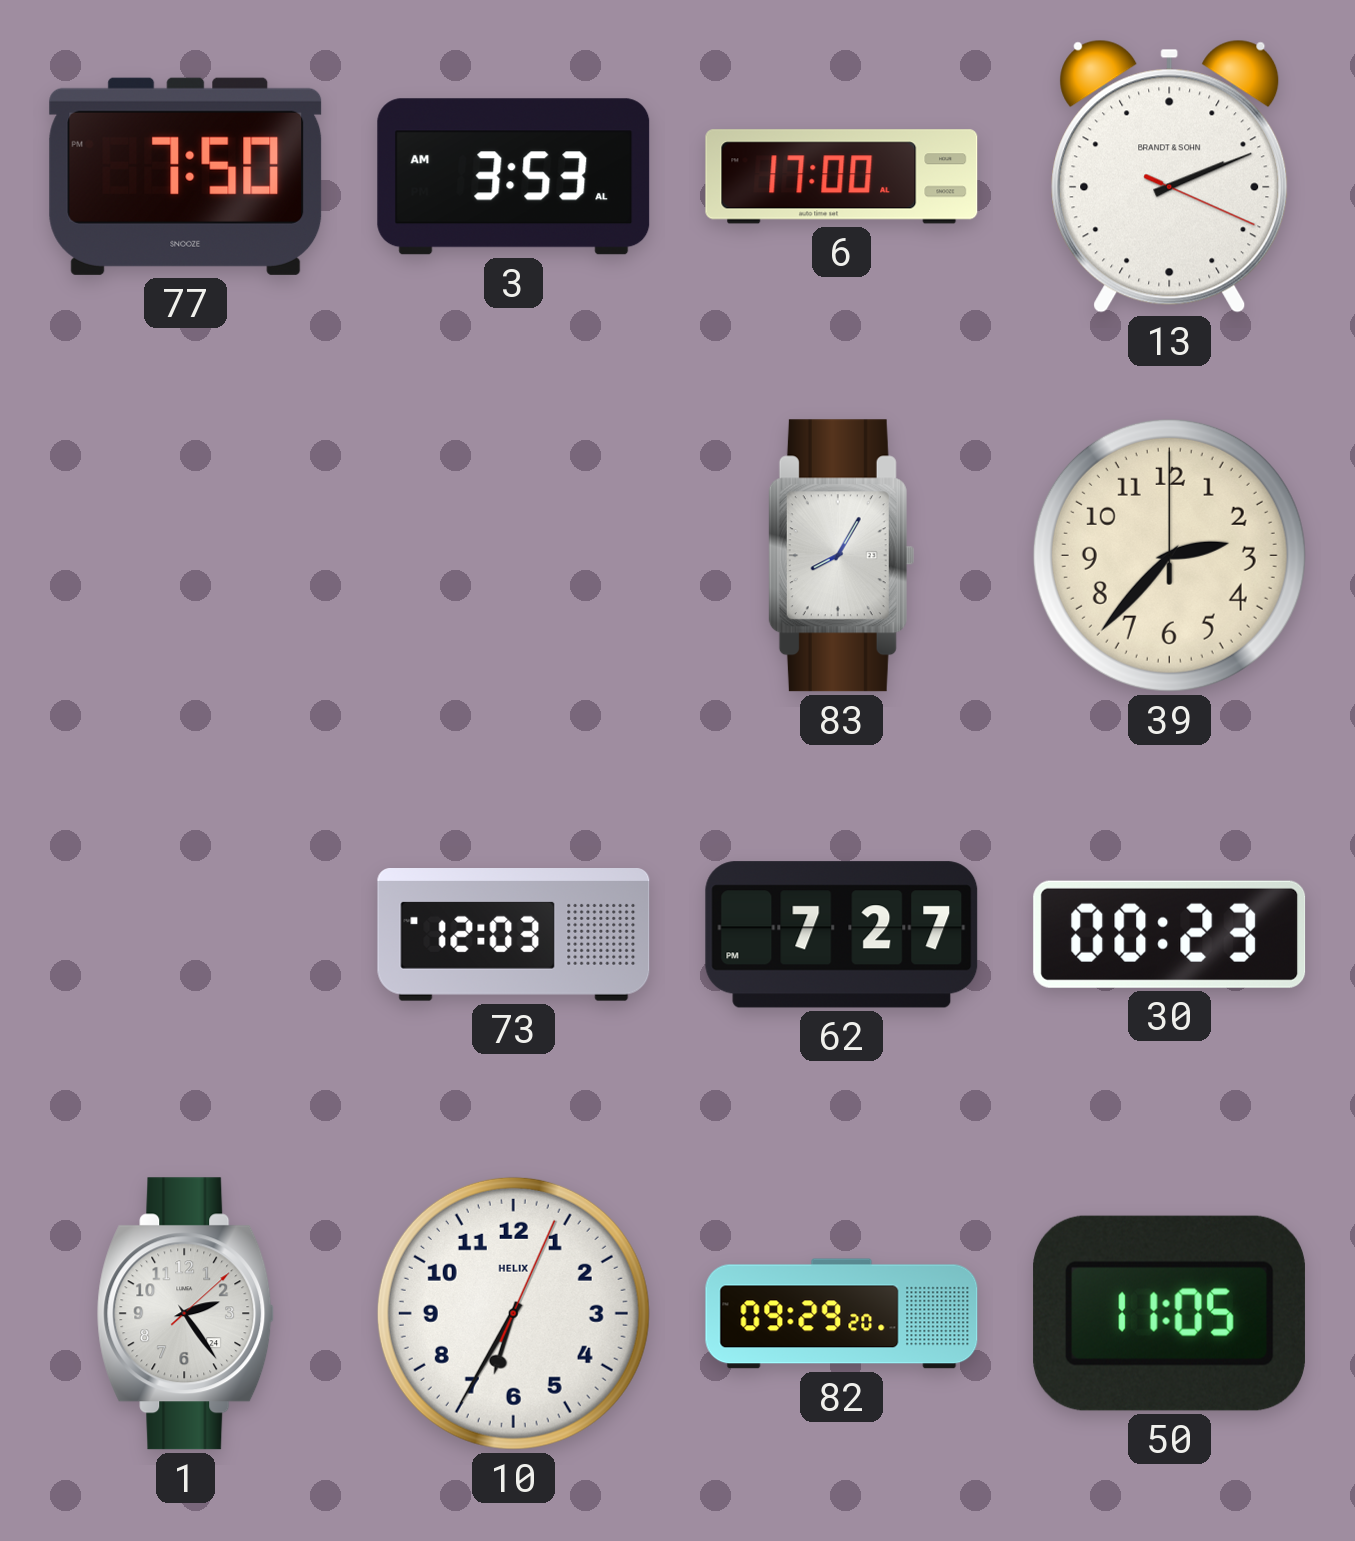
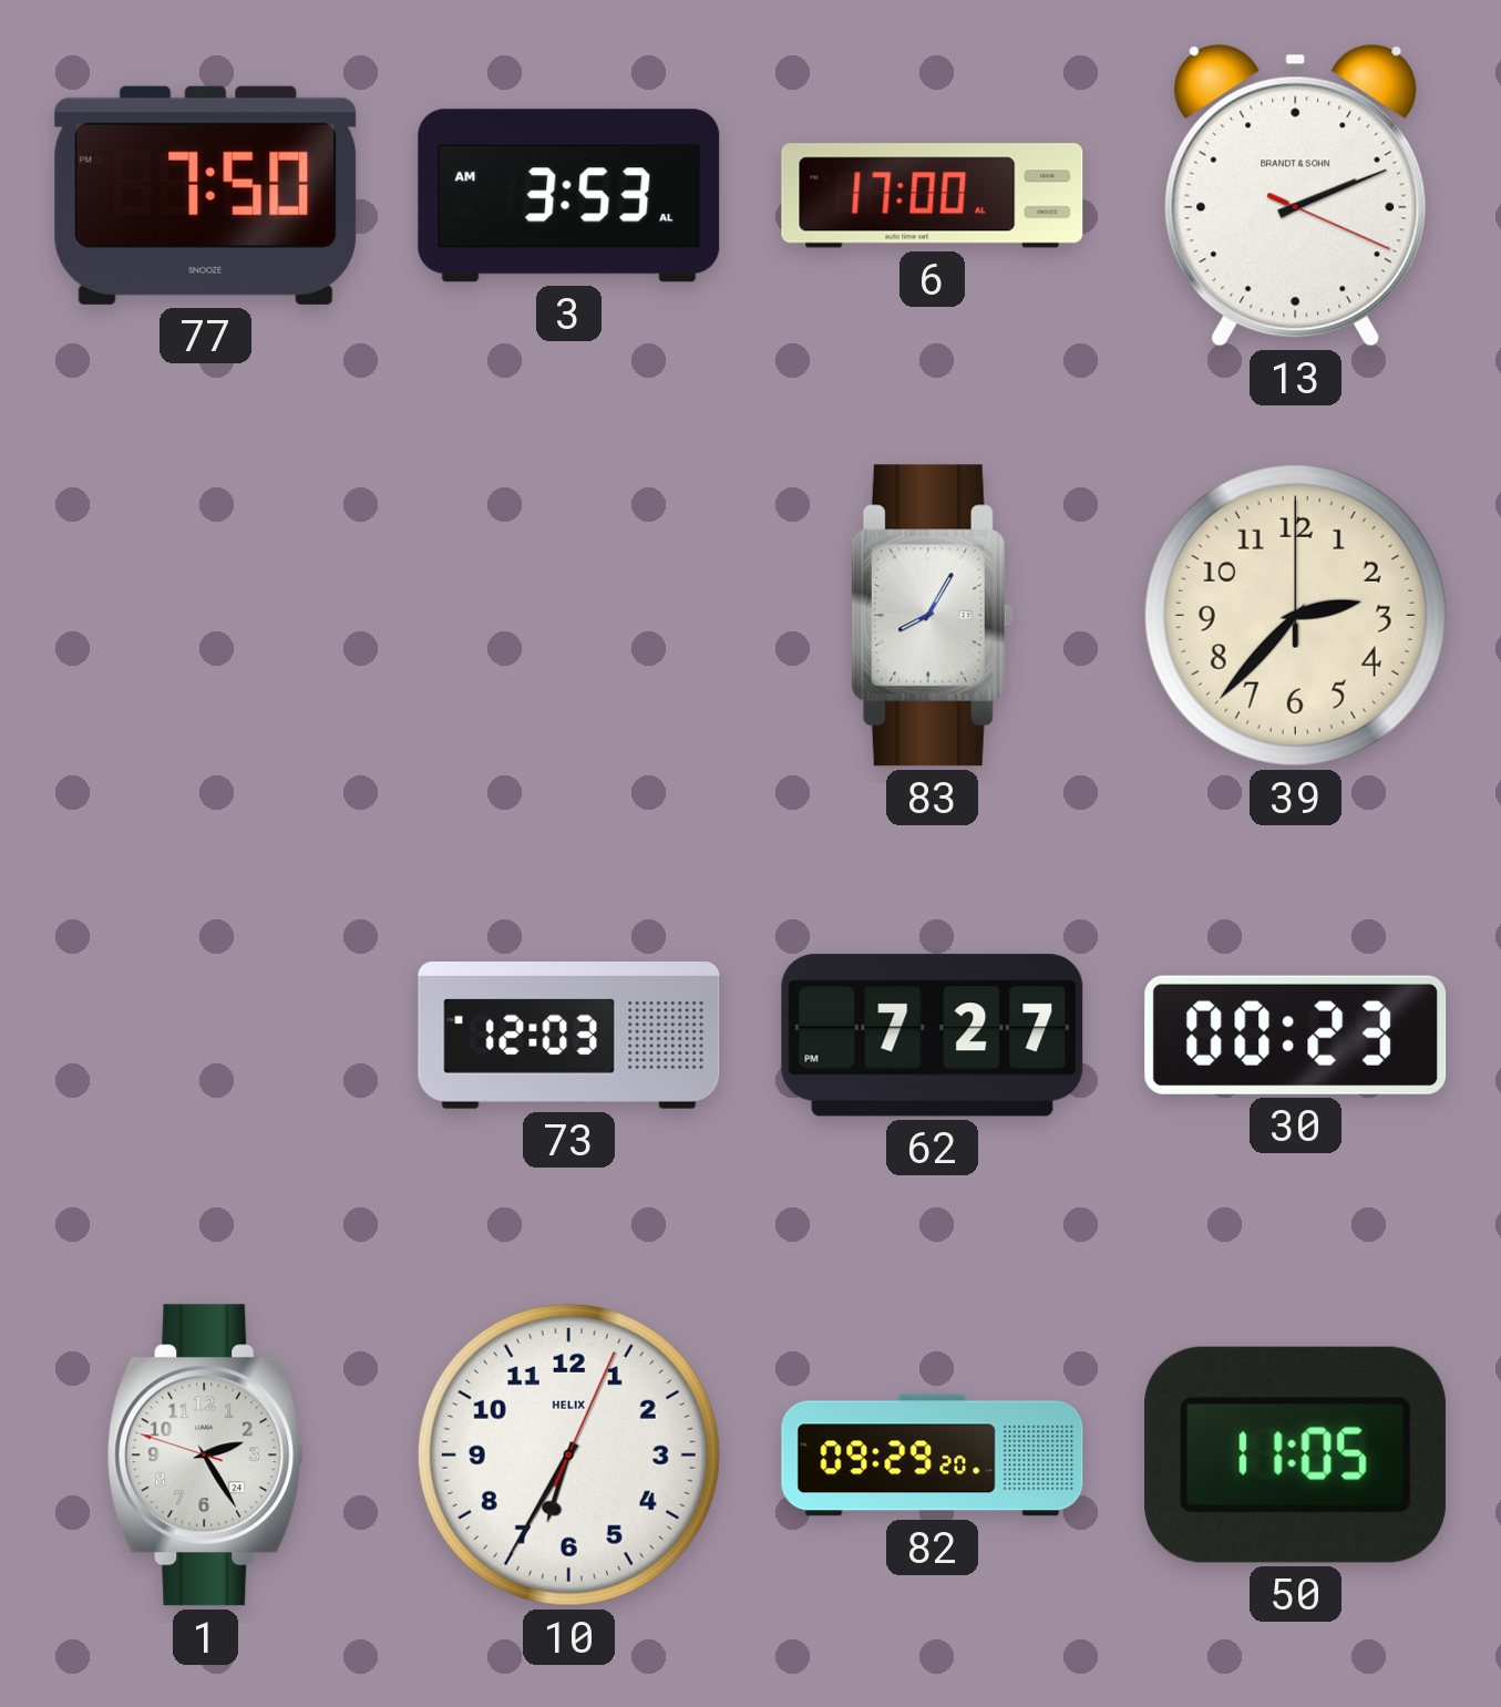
1: 2:24:08 -> 2:24:48
